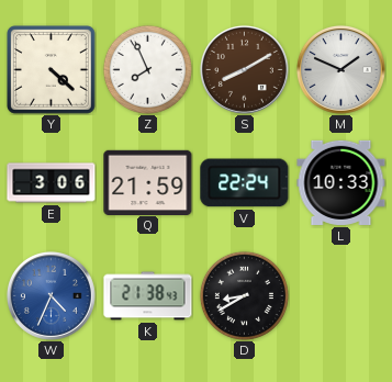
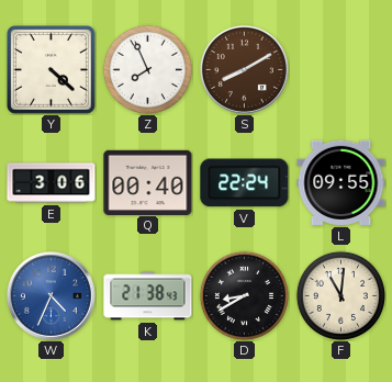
M: 1:49 -> none
Q: 21:59 -> 00:40
L: 10:33 -> 09:55
F: none -> 11:01
